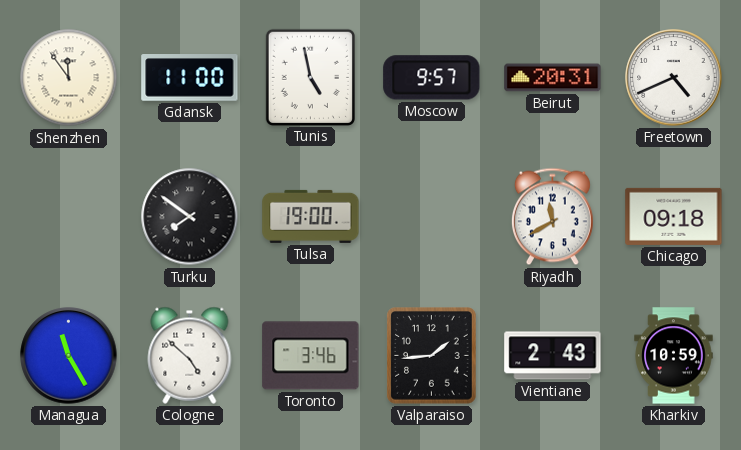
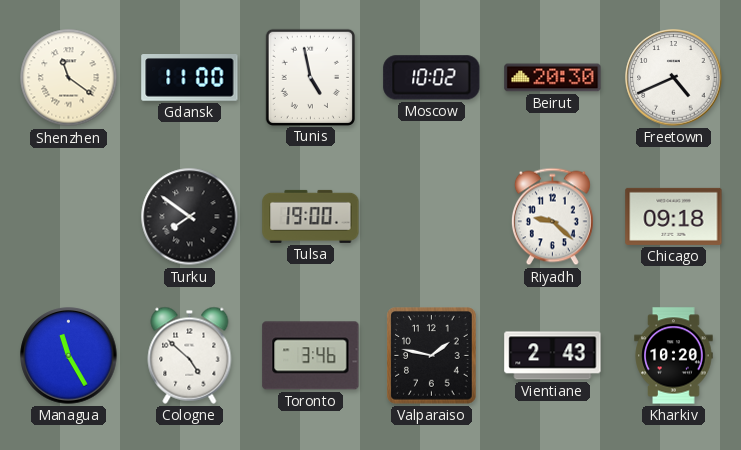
Shenzhen: 11:54 -> 11:21
Moscow: 9:57 -> 10:02
Beirut: 20:31 -> 20:30
Riyadh: 11:40 -> 9:22
Valparaiso: 1:44 -> 1:47
Kharkiv: 10:59 -> 10:20
